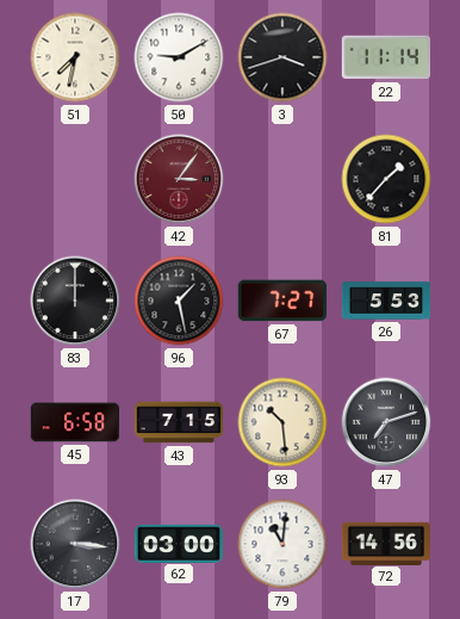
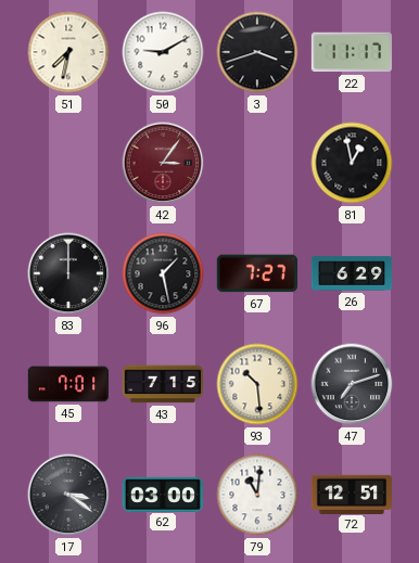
22: 11:14 -> 11:17
81: 1:37 -> 12:58
26: 5:53 -> 6:29
45: 6:58 -> 7:01
17: 3:16 -> 3:21
72: 14:56 -> 12:51
